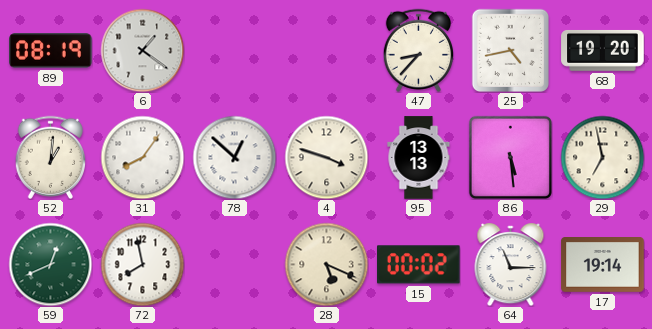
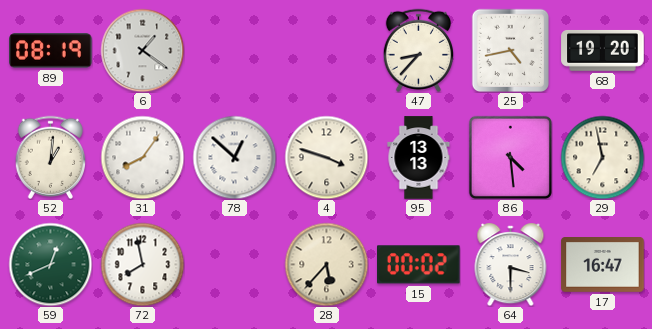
86: 5:29 -> 4:29
28: 5:19 -> 5:37
64: 11:15 -> 3:30
17: 19:14 -> 16:47
